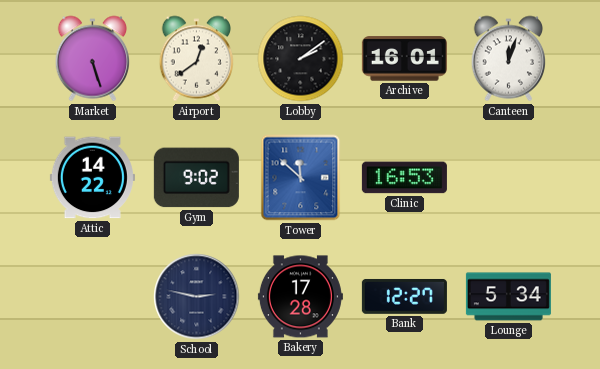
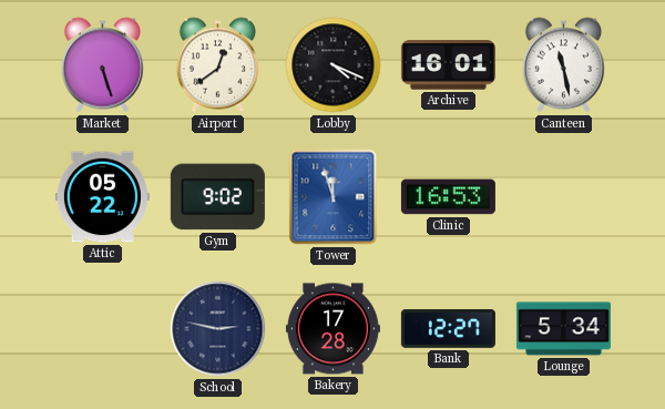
Lobby: 2:09 -> 4:19
Canteen: 12:03 -> 11:28
Attic: 14:22 -> 05:22
Tower: 11:52 -> 11:57
